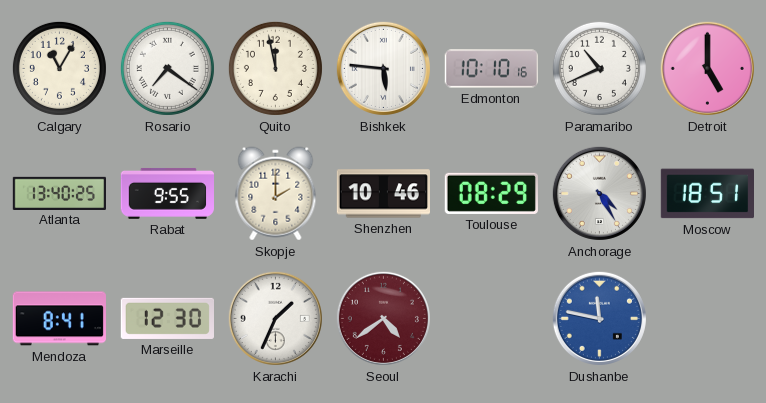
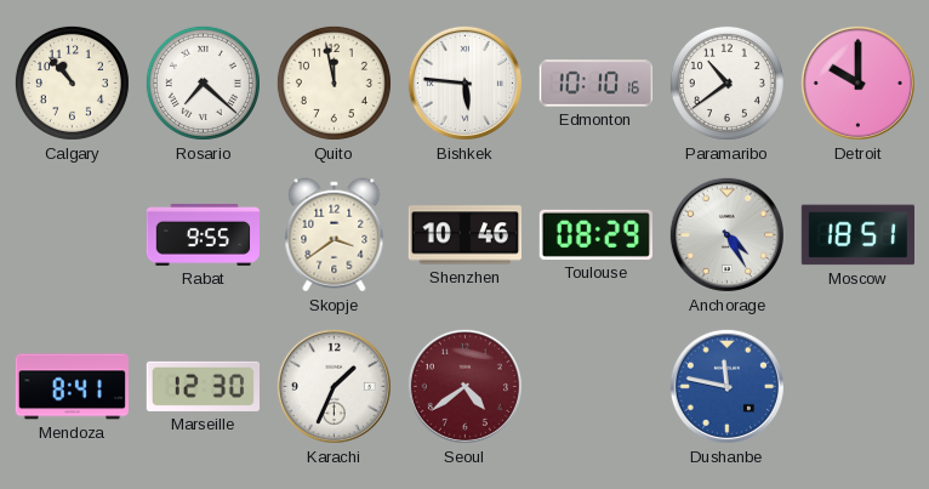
Calgary: 11:05 -> 10:53
Rosario: 7:21 -> 7:22
Paramaribo: 10:41 -> 10:39
Detroit: 5:00 -> 10:00
Atlanta: 13:40 -> none
Skopje: 2:00 -> 3:39
